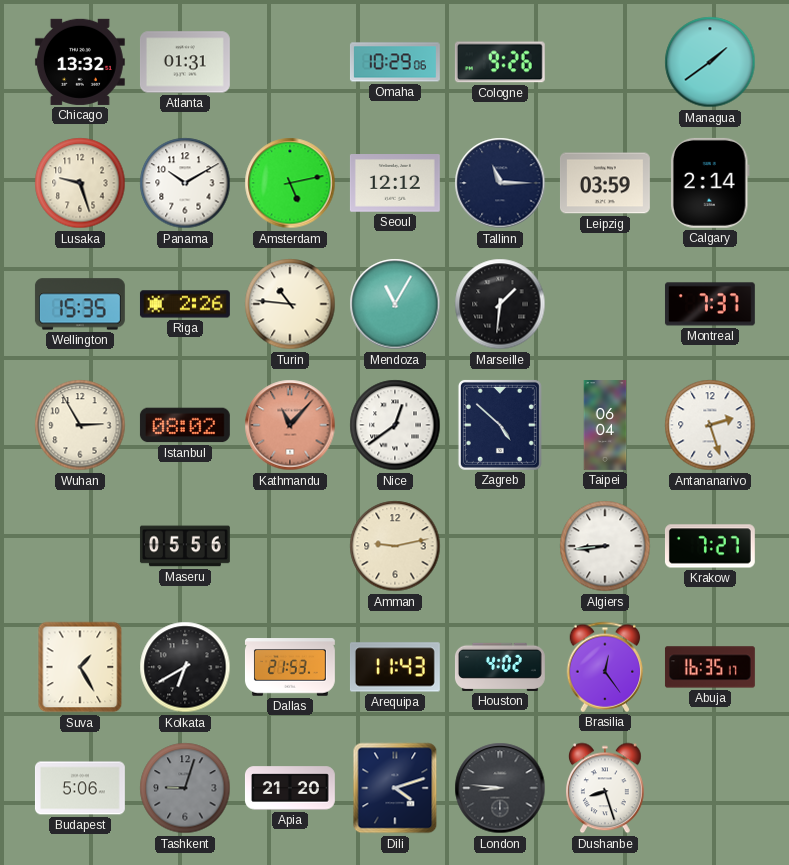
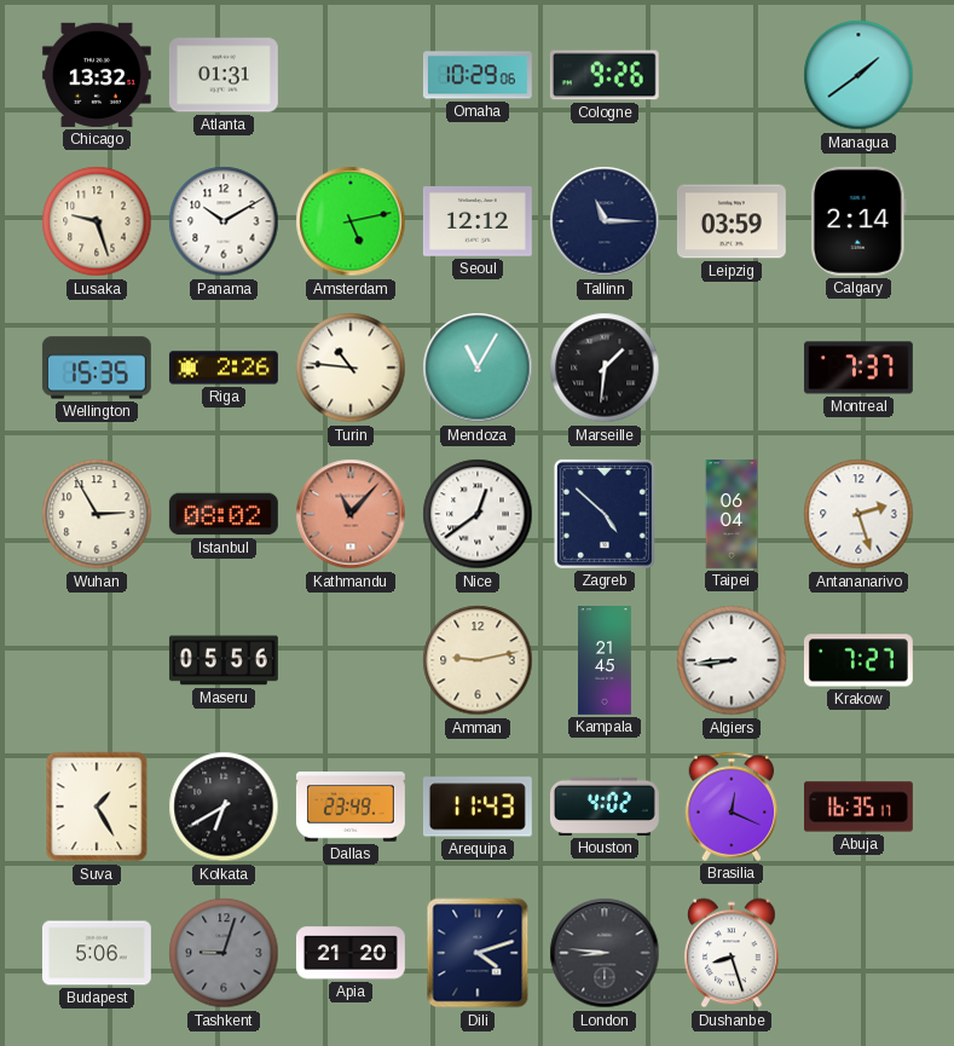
Kampala: none -> 21:45
Dallas: 21:53 -> 23:49
Brasilia: 12:24 -> 12:19
